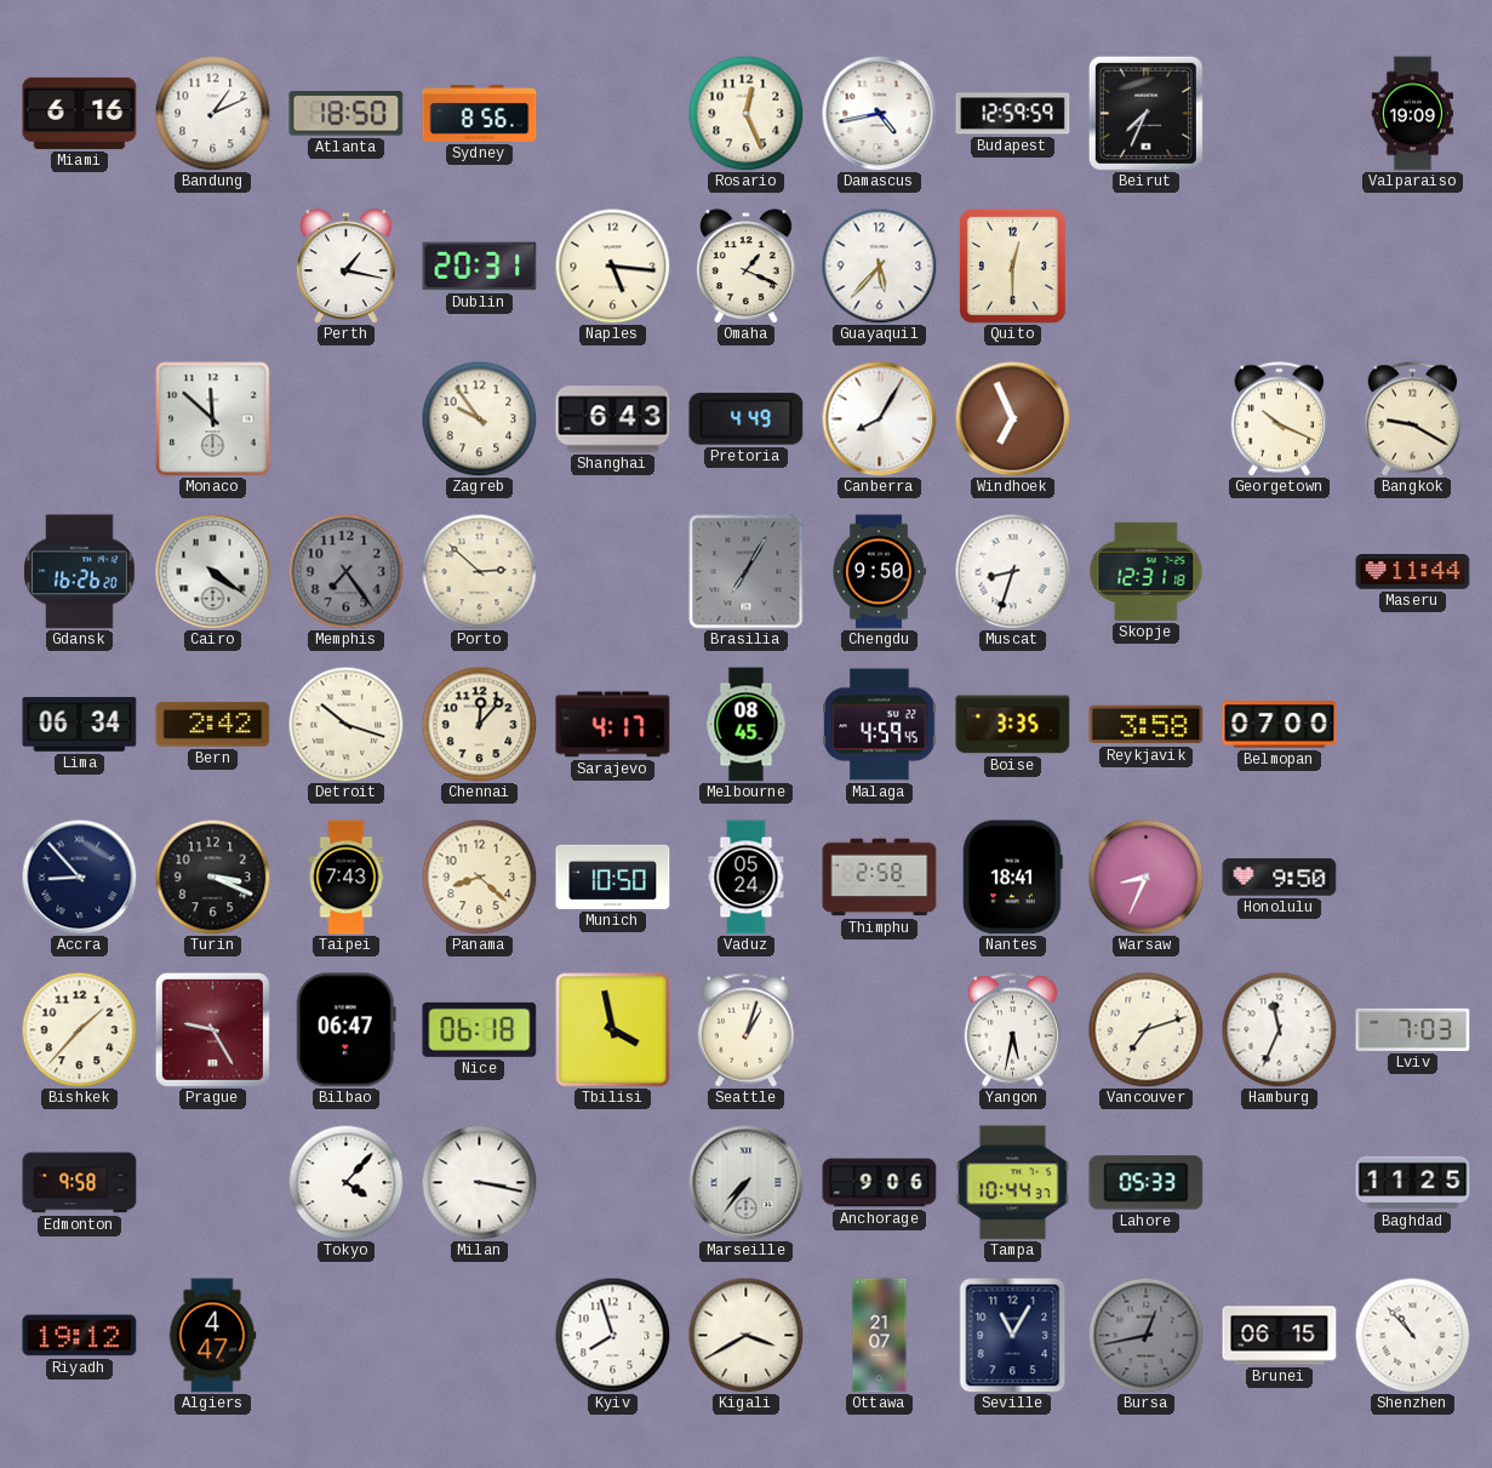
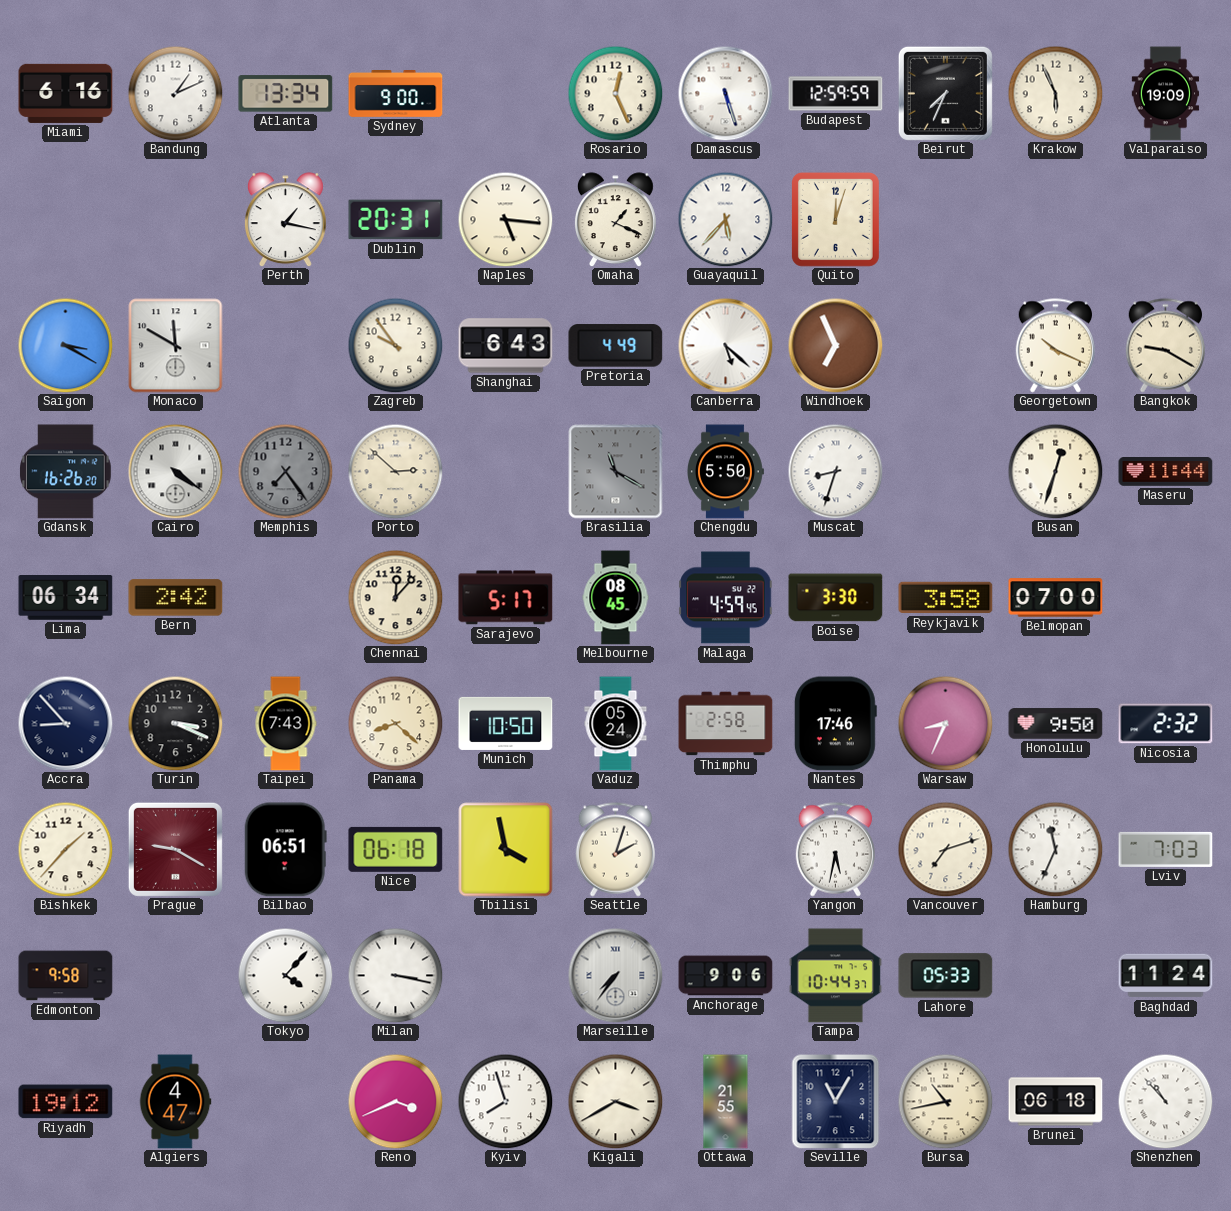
Atlanta: 18:50 -> 13:34
Sydney: 8:56 -> 9:00
Damascus: 4:43 -> 5:27
Krakow: none -> 5:56
Quito: 12:30 -> 12:03
Saigon: none -> 3:20
Monaco: 11:52 -> 11:50
Canberra: 8:05 -> 5:22
Brasilia: 7:05 -> 11:20
Chengdu: 9:50 -> 5:50
Skopje: 12:31 -> none
Busan: none -> 12:33
Detroit: 10:18 -> none
Sarajevo: 4:17 -> 5:17
Boise: 3:35 -> 3:30
Nantes: 18:41 -> 17:46
Nicosia: none -> 2:32
Prague: 9:25 -> 9:20
Bilbao: 06:47 -> 06:51
Seattle: 1:03 -> 2:03
Baghdad: 11:25 -> 11:24
Reno: none -> 3:41
Ottawa: 21:07 -> 21:55
Bursa: 12:43 -> 10:43
Bursa dial: grey -> cream
Brunei: 06:15 -> 06:18
